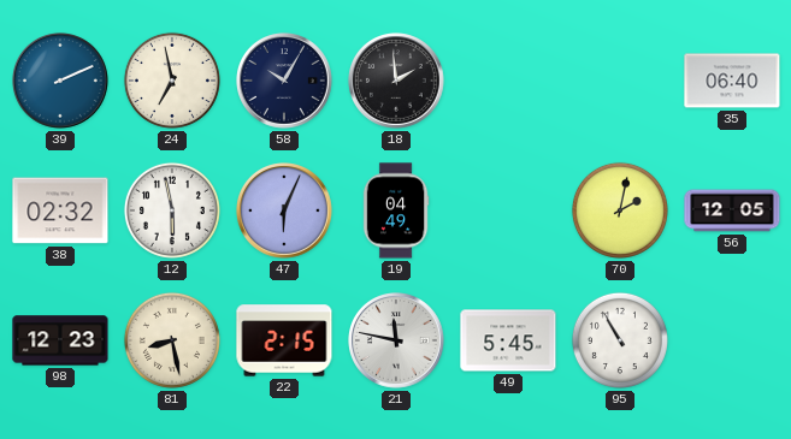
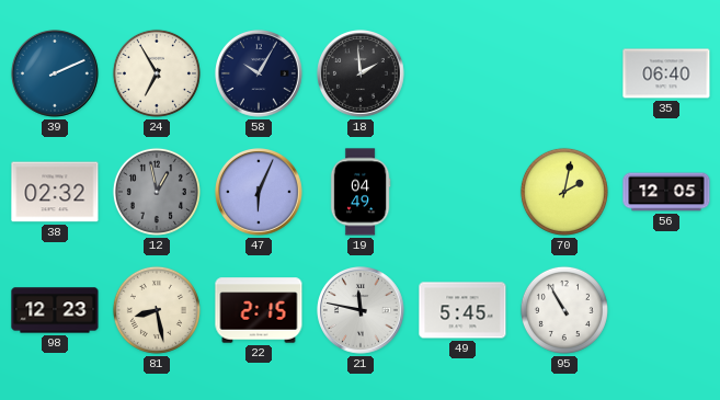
24: 6:58 -> 6:55
12: 5:58 -> 12:58
12 dial: white -> grey
